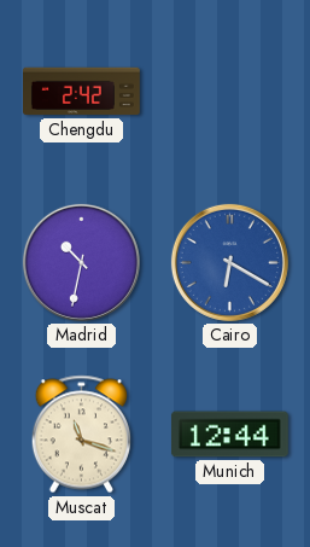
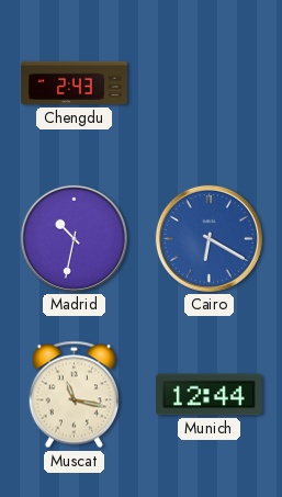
Chengdu: 2:42 -> 2:43
Muscat: 11:18 -> 11:17
